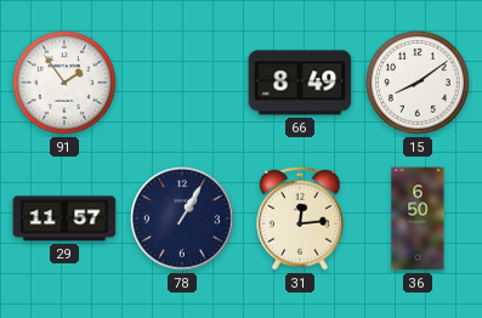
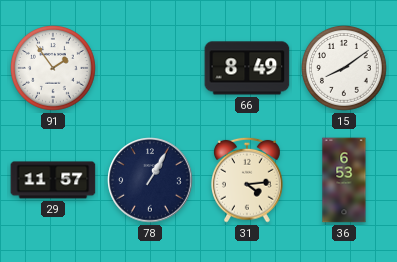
31: 12:14 -> 4:14
36: 6:50 -> 6:53
